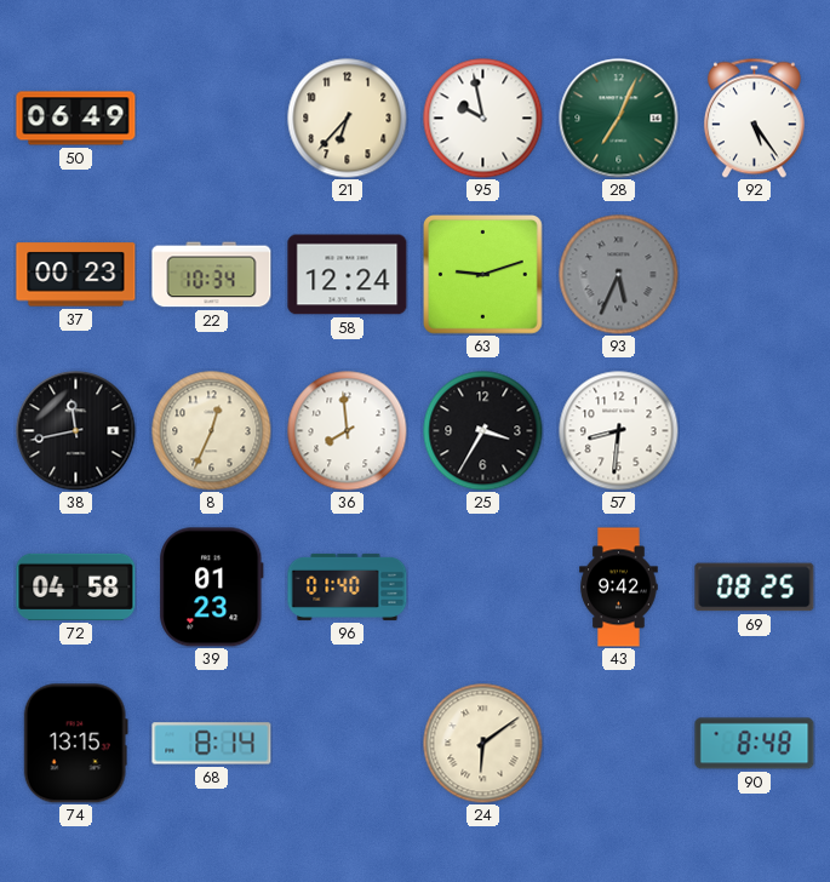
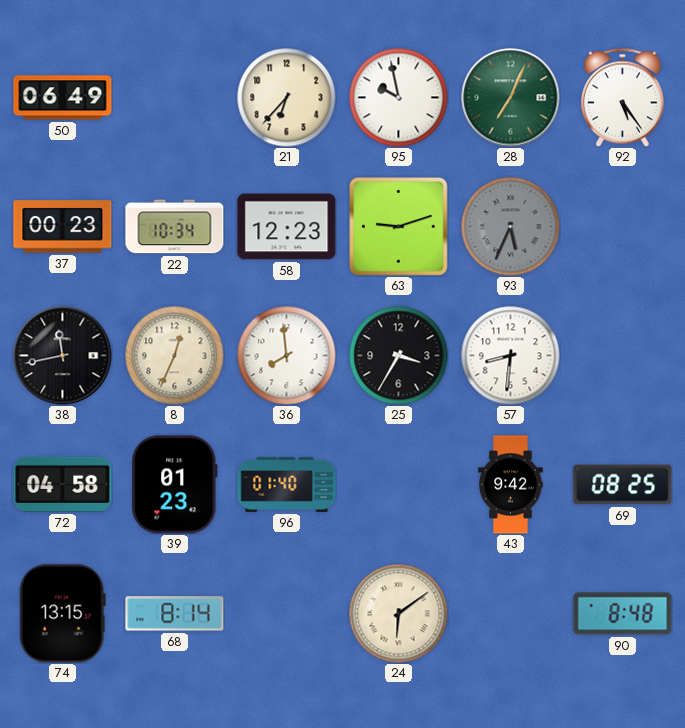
58: 12:24 -> 12:23
